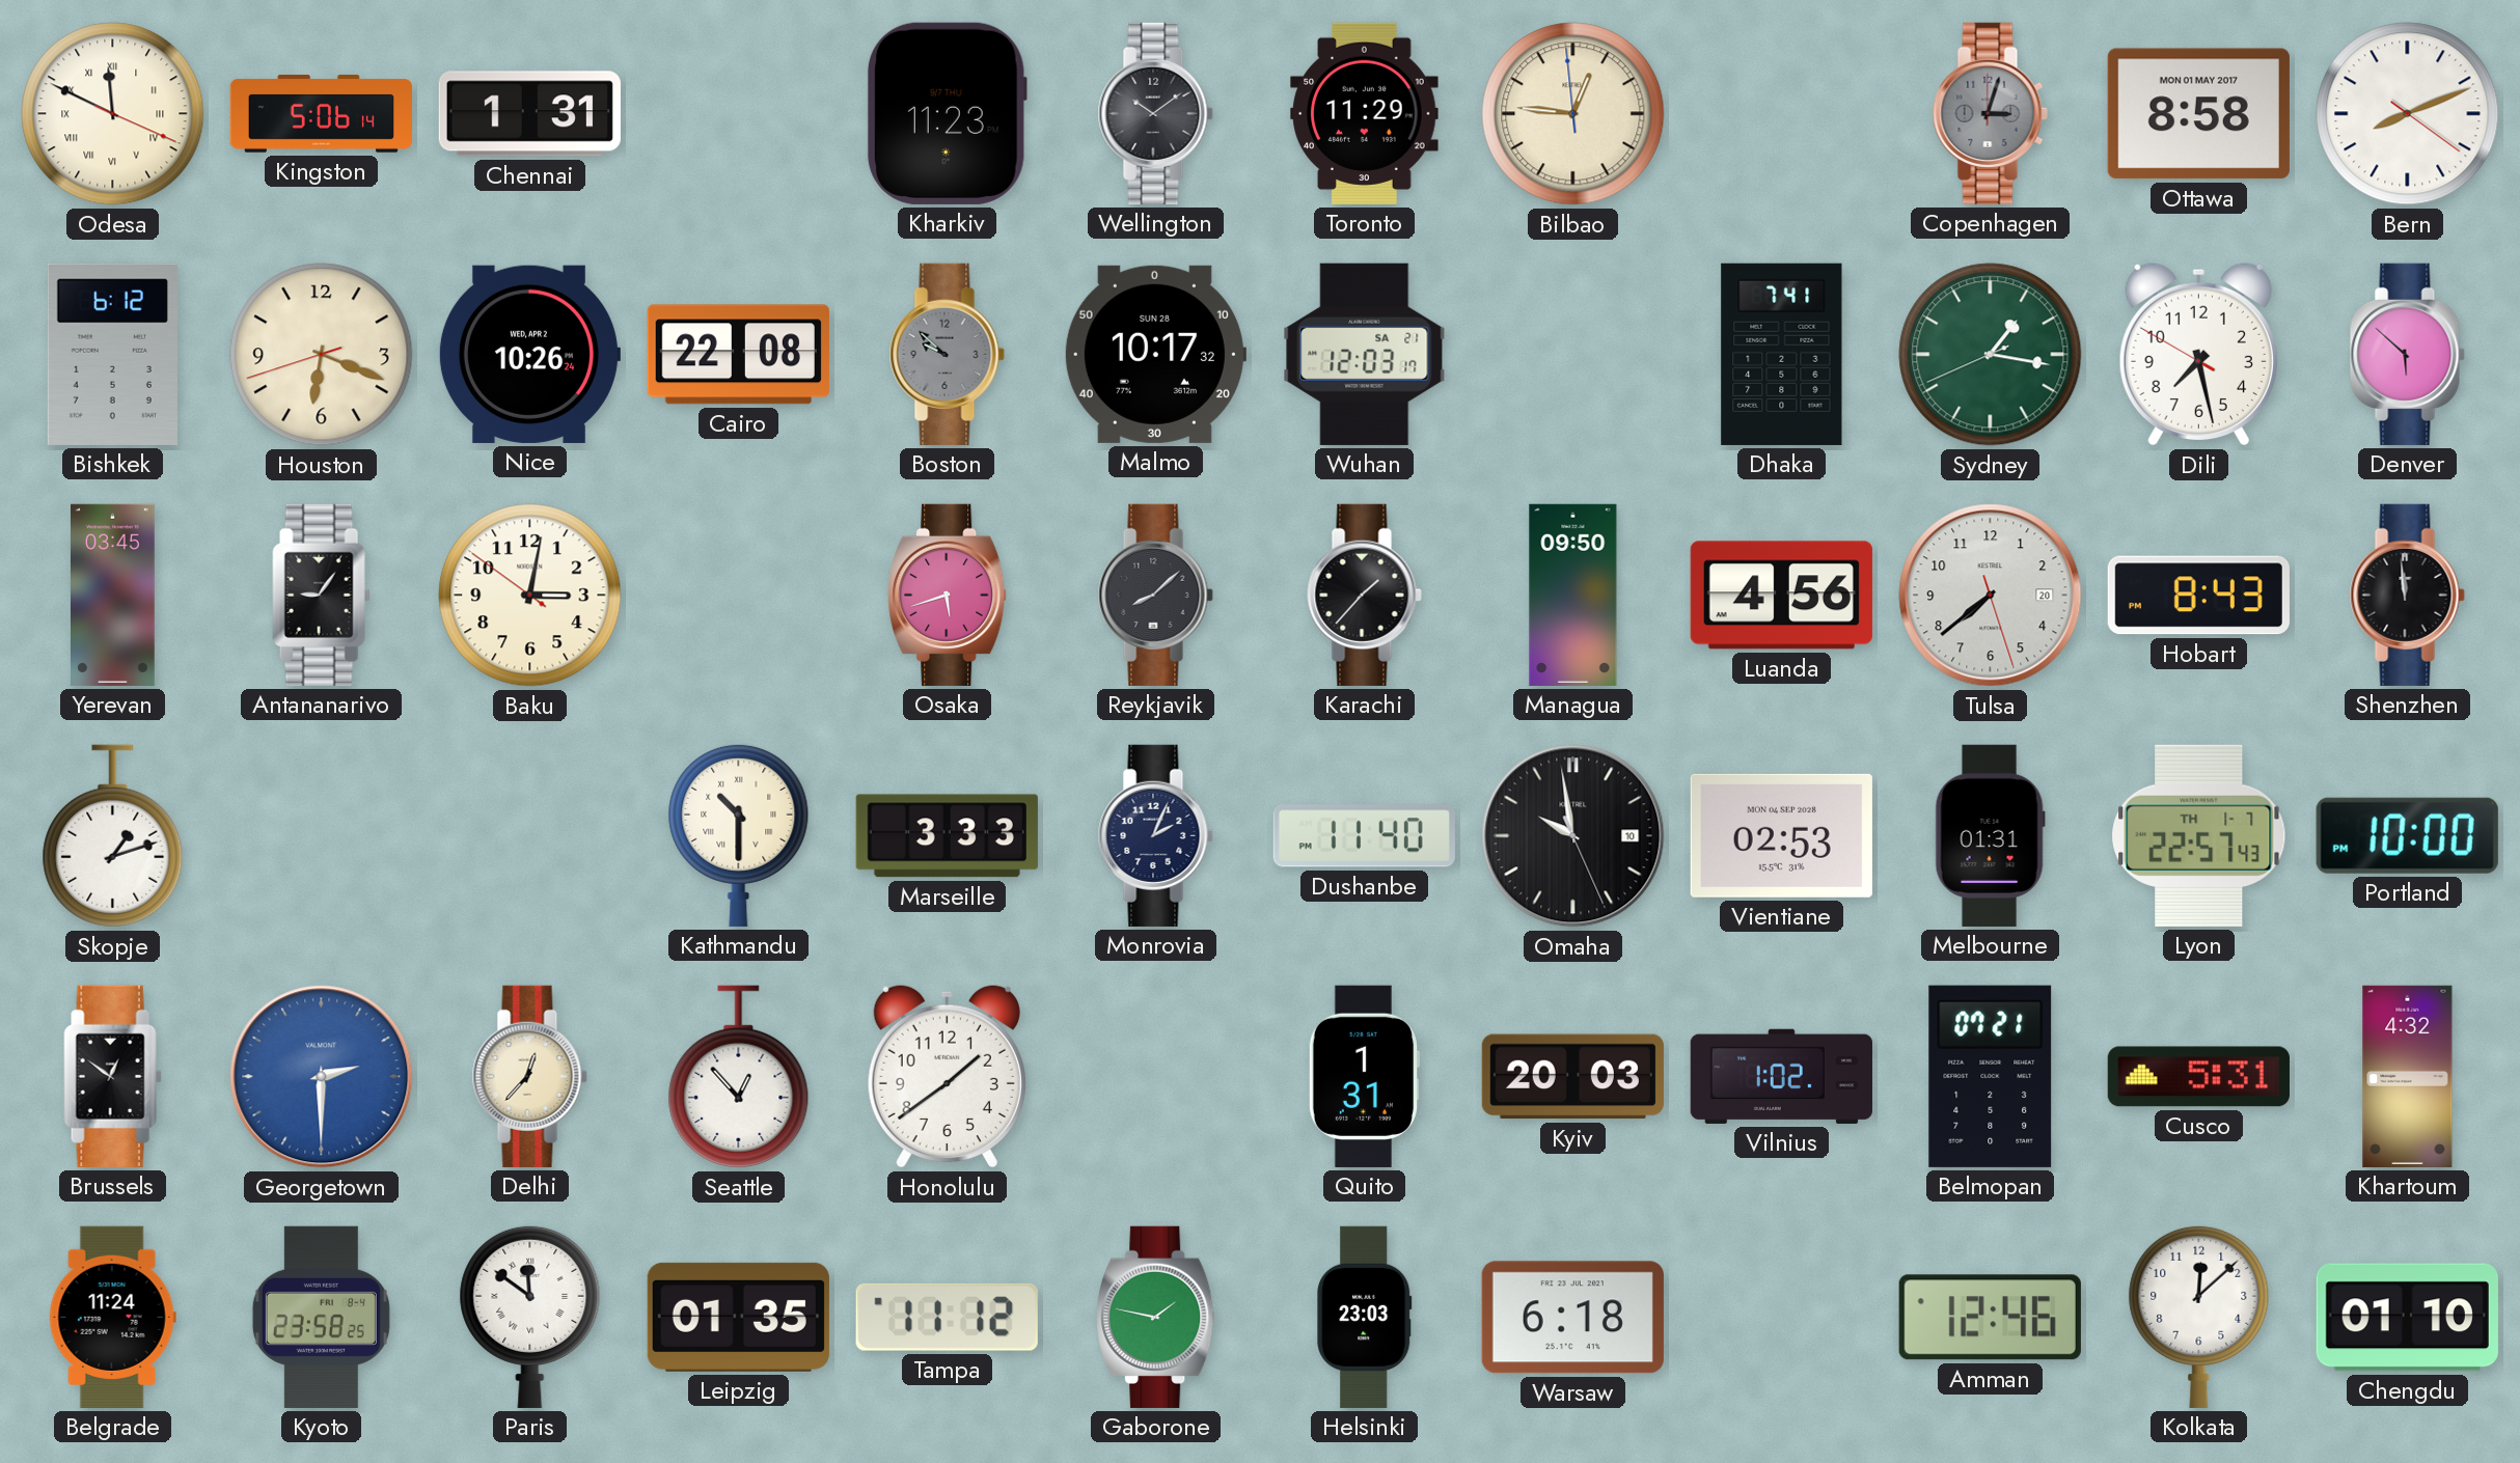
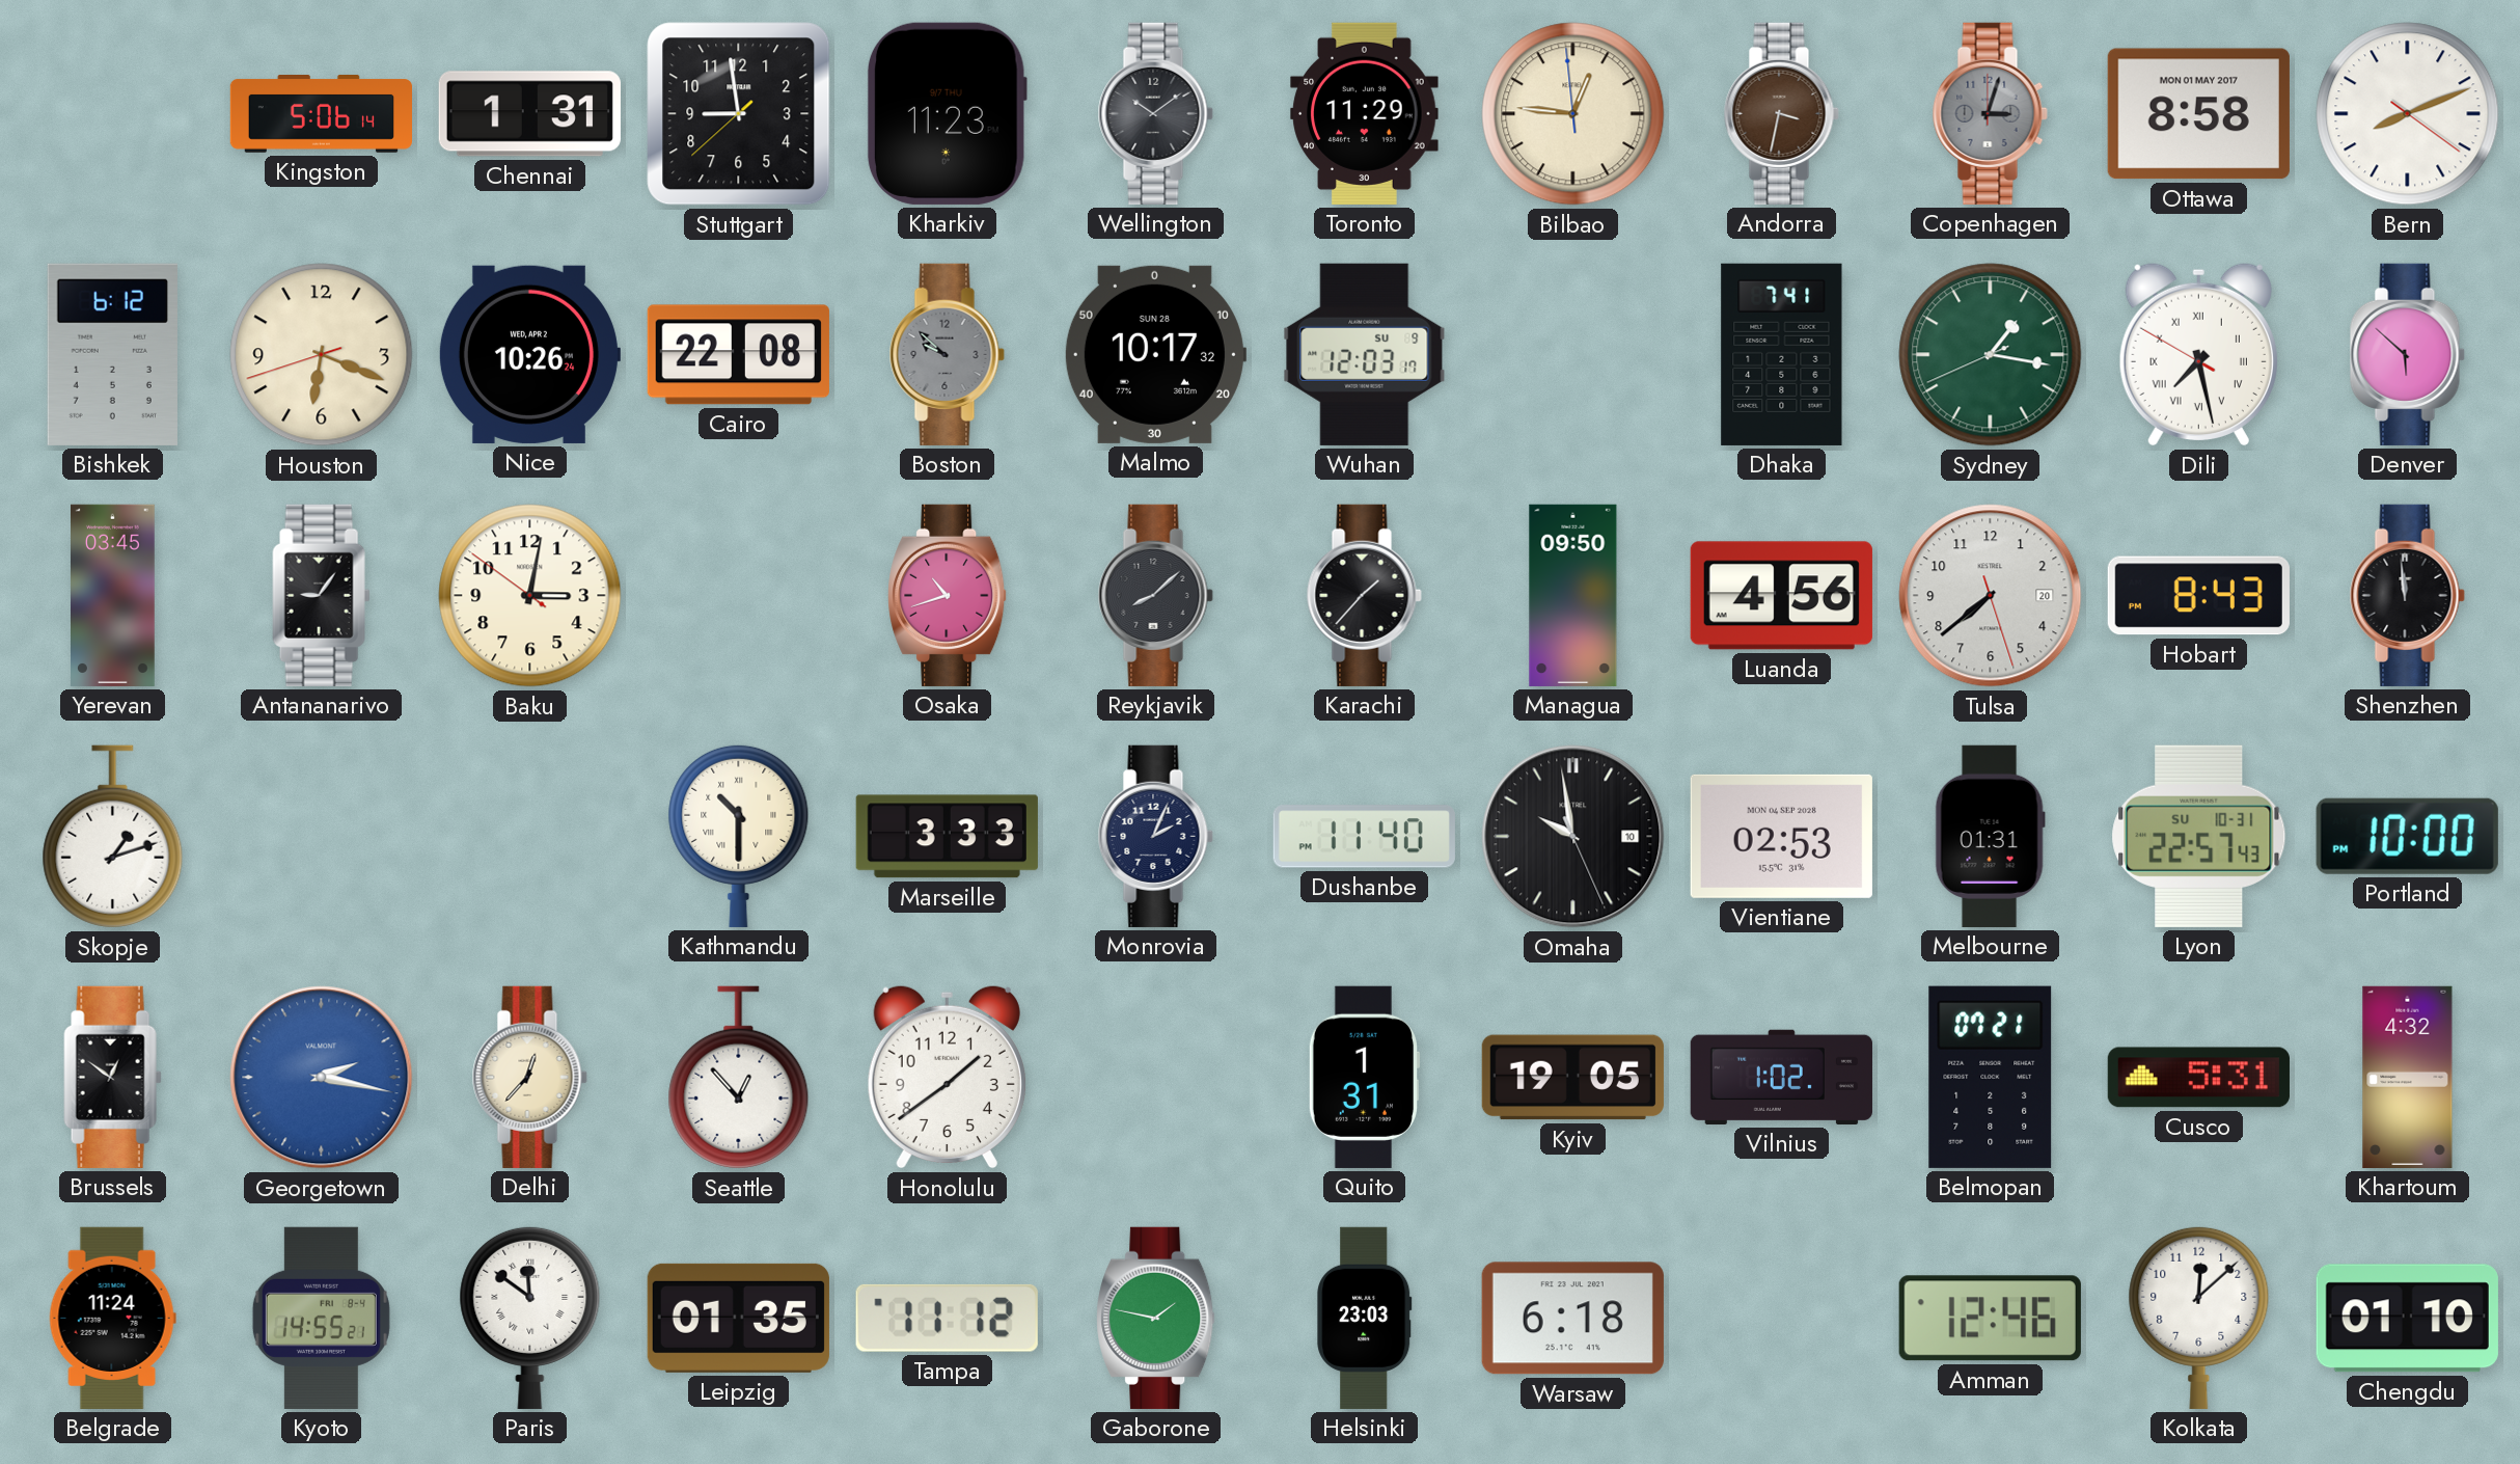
Odesa: 11:49 -> none
Stuttgart: none -> 8:58
Andorra: none -> 3:32
Wuhan date: SA 21 -> SU 9
Dili numerals: Arabic -> Roman
Osaka: 5:42 -> 10:42
Lyon date: TH 1-7 -> SU 10-31
Georgetown: 2:30 -> 2:17
Kyiv: 20:03 -> 19:05
Kyoto: 23:58 -> 14:55
